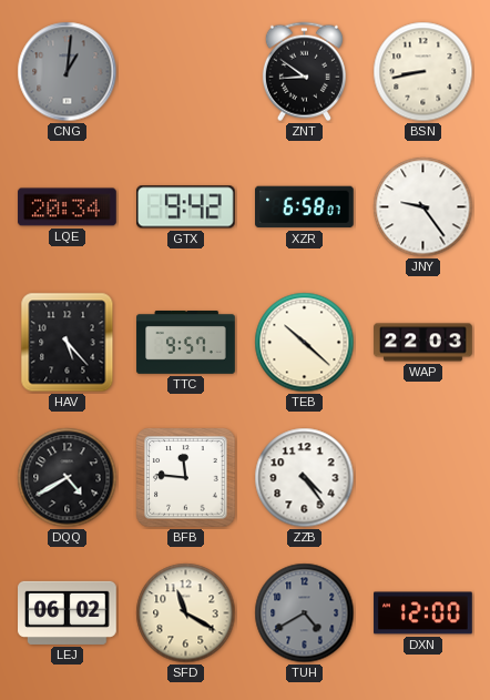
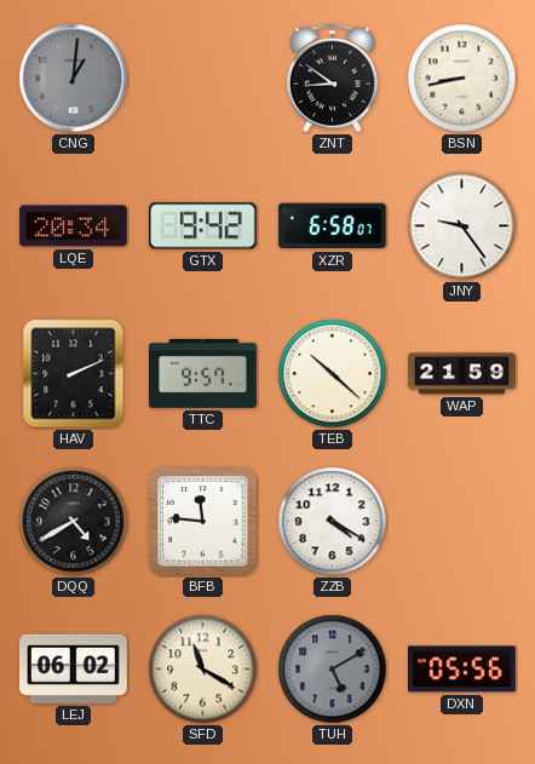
HAV: 5:23 -> 2:11
WAP: 22:03 -> 21:59
ZZB: 4:24 -> 4:20
TUH: 4:40 -> 5:10
DXN: 12:00 -> 05:56
